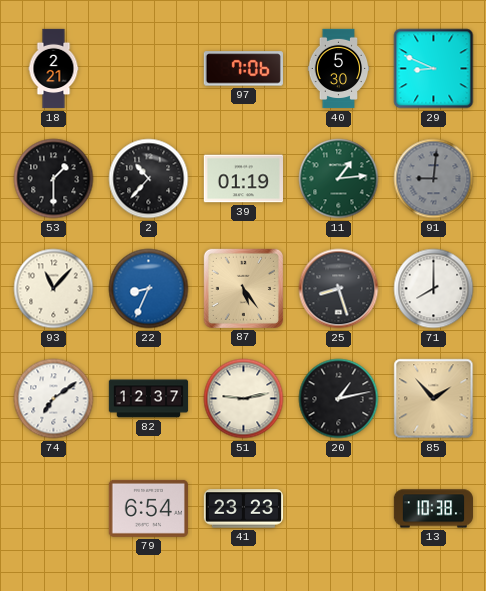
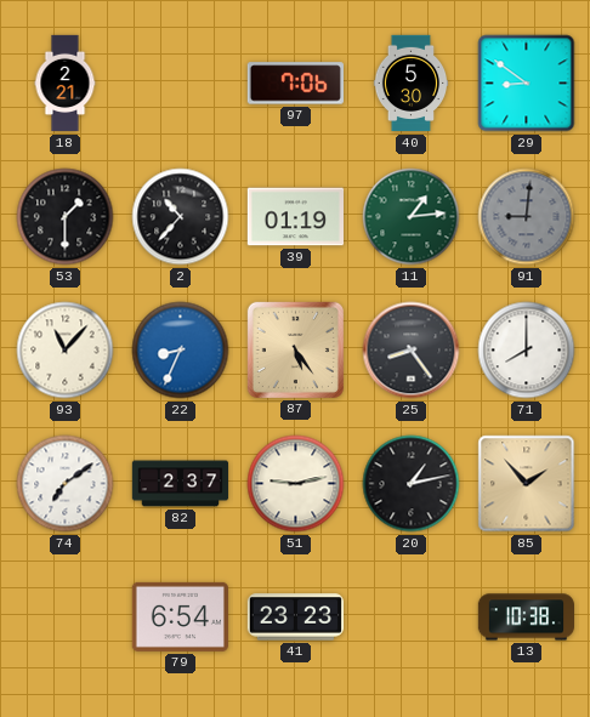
29: 8:49 -> 8:51
25: 8:27 -> 8:24
82: 12:37 -> 2:37
